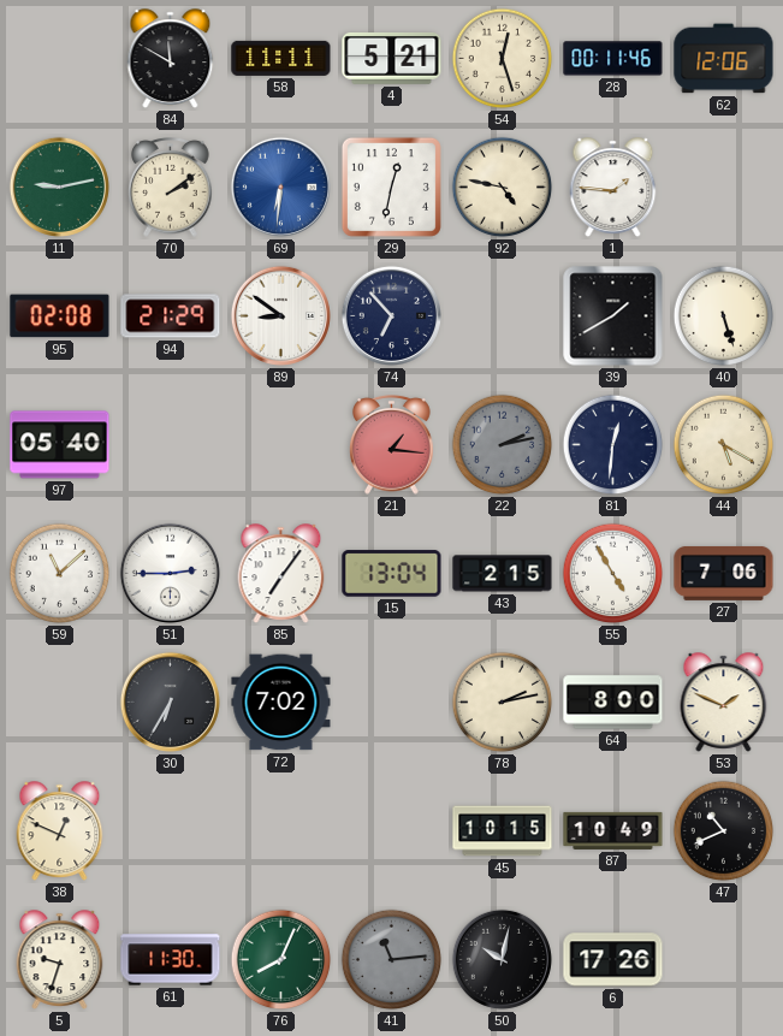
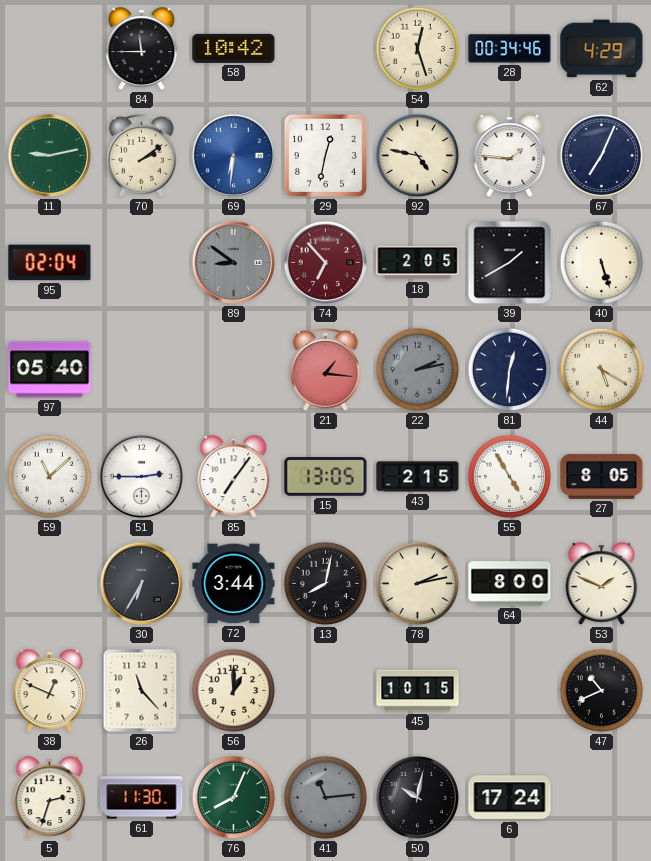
84: 11:50 -> 11:45
58: 11:11 -> 10:42
4: 5:21 -> none
28: 00:11 -> 00:34
62: 12:06 -> 4:29
67: none -> 7:04
95: 02:08 -> 02:04
94: 21:29 -> none
89 dial: white -> grey
74 dial: navy -> burgundy
18: none -> 2:05
15: 13:04 -> 13:05
27: 7:06 -> 8:05
72: 7:02 -> 3:44
13: none -> 8:02
26: none -> 11:23
56: none -> 1:00
87: 10:49 -> none
5: 9:33 -> 2:33
6: 17:26 -> 17:24
